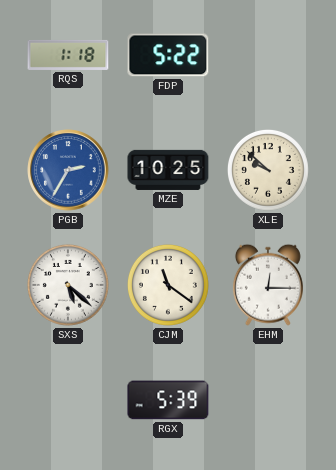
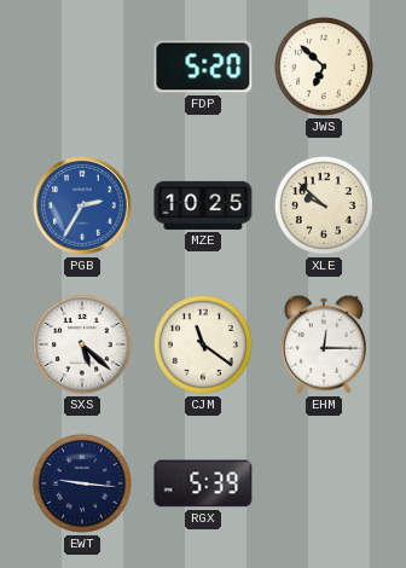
RQS: 1:18 -> none
FDP: 5:22 -> 5:20
JWS: none -> 6:52
EWT: none -> 9:16
